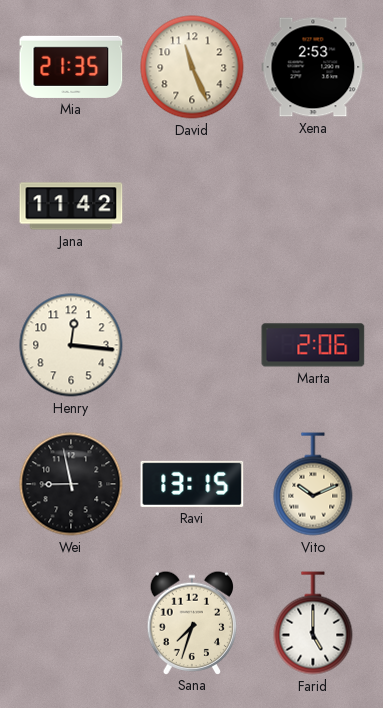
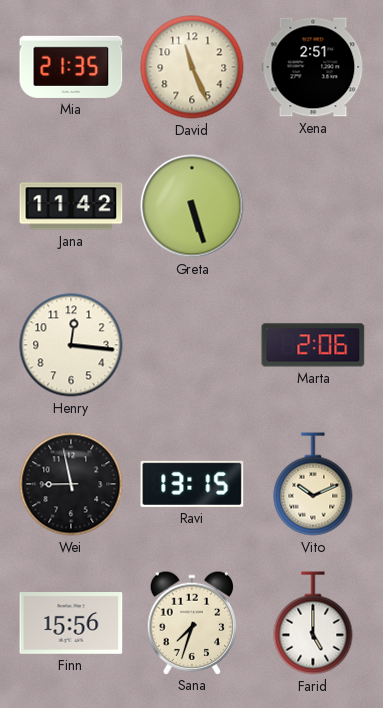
Xena: 2:53 -> 2:51
Greta: none -> 5:27
Finn: none -> 15:56
